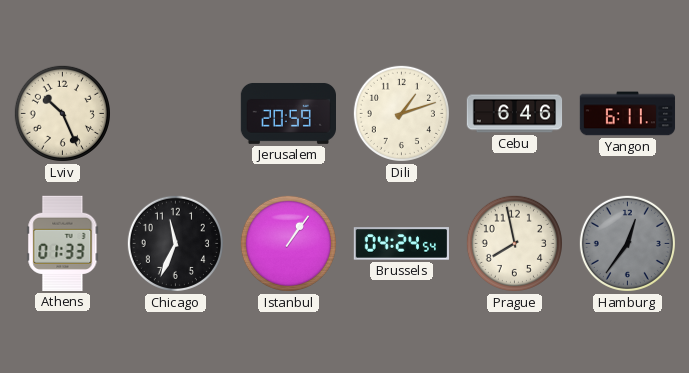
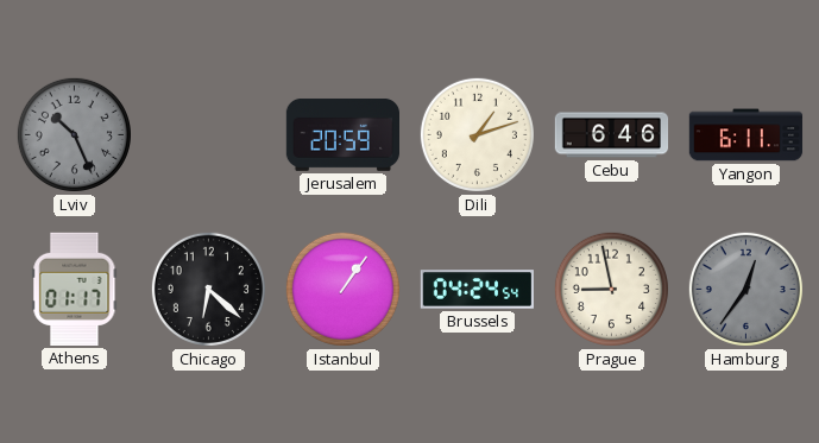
Lviv dial: cream -> grey
Athens: 01:33 -> 01:17
Chicago: 11:34 -> 6:22
Prague: 7:58 -> 8:58
